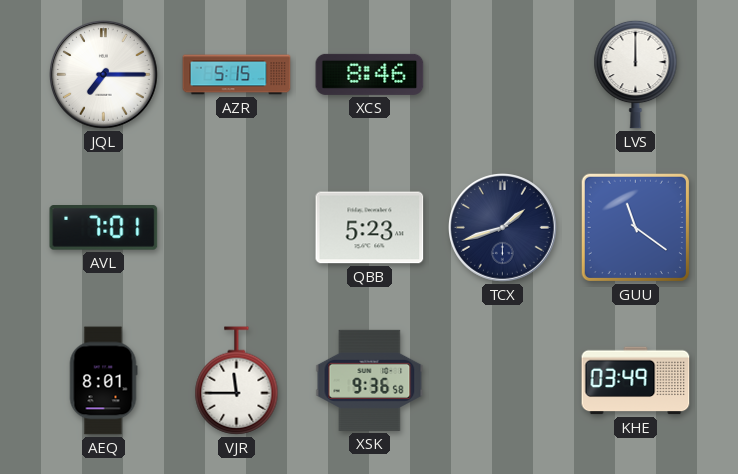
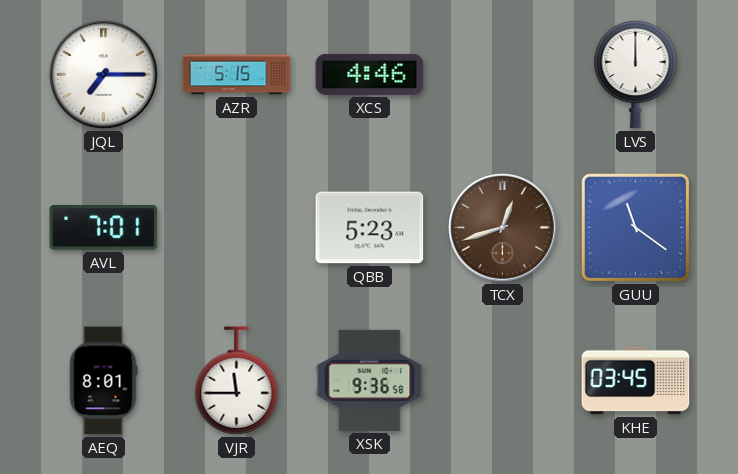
XCS: 8:46 -> 4:46
TCX: 1:42 -> 12:42
TCX dial: navy -> brown
KHE: 03:49 -> 03:45
